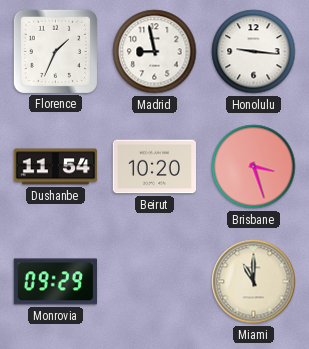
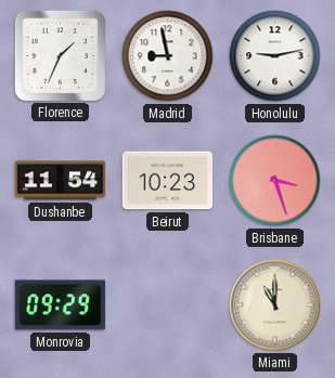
Honolulu: 9:16 -> 9:13
Beirut: 10:20 -> 10:23
